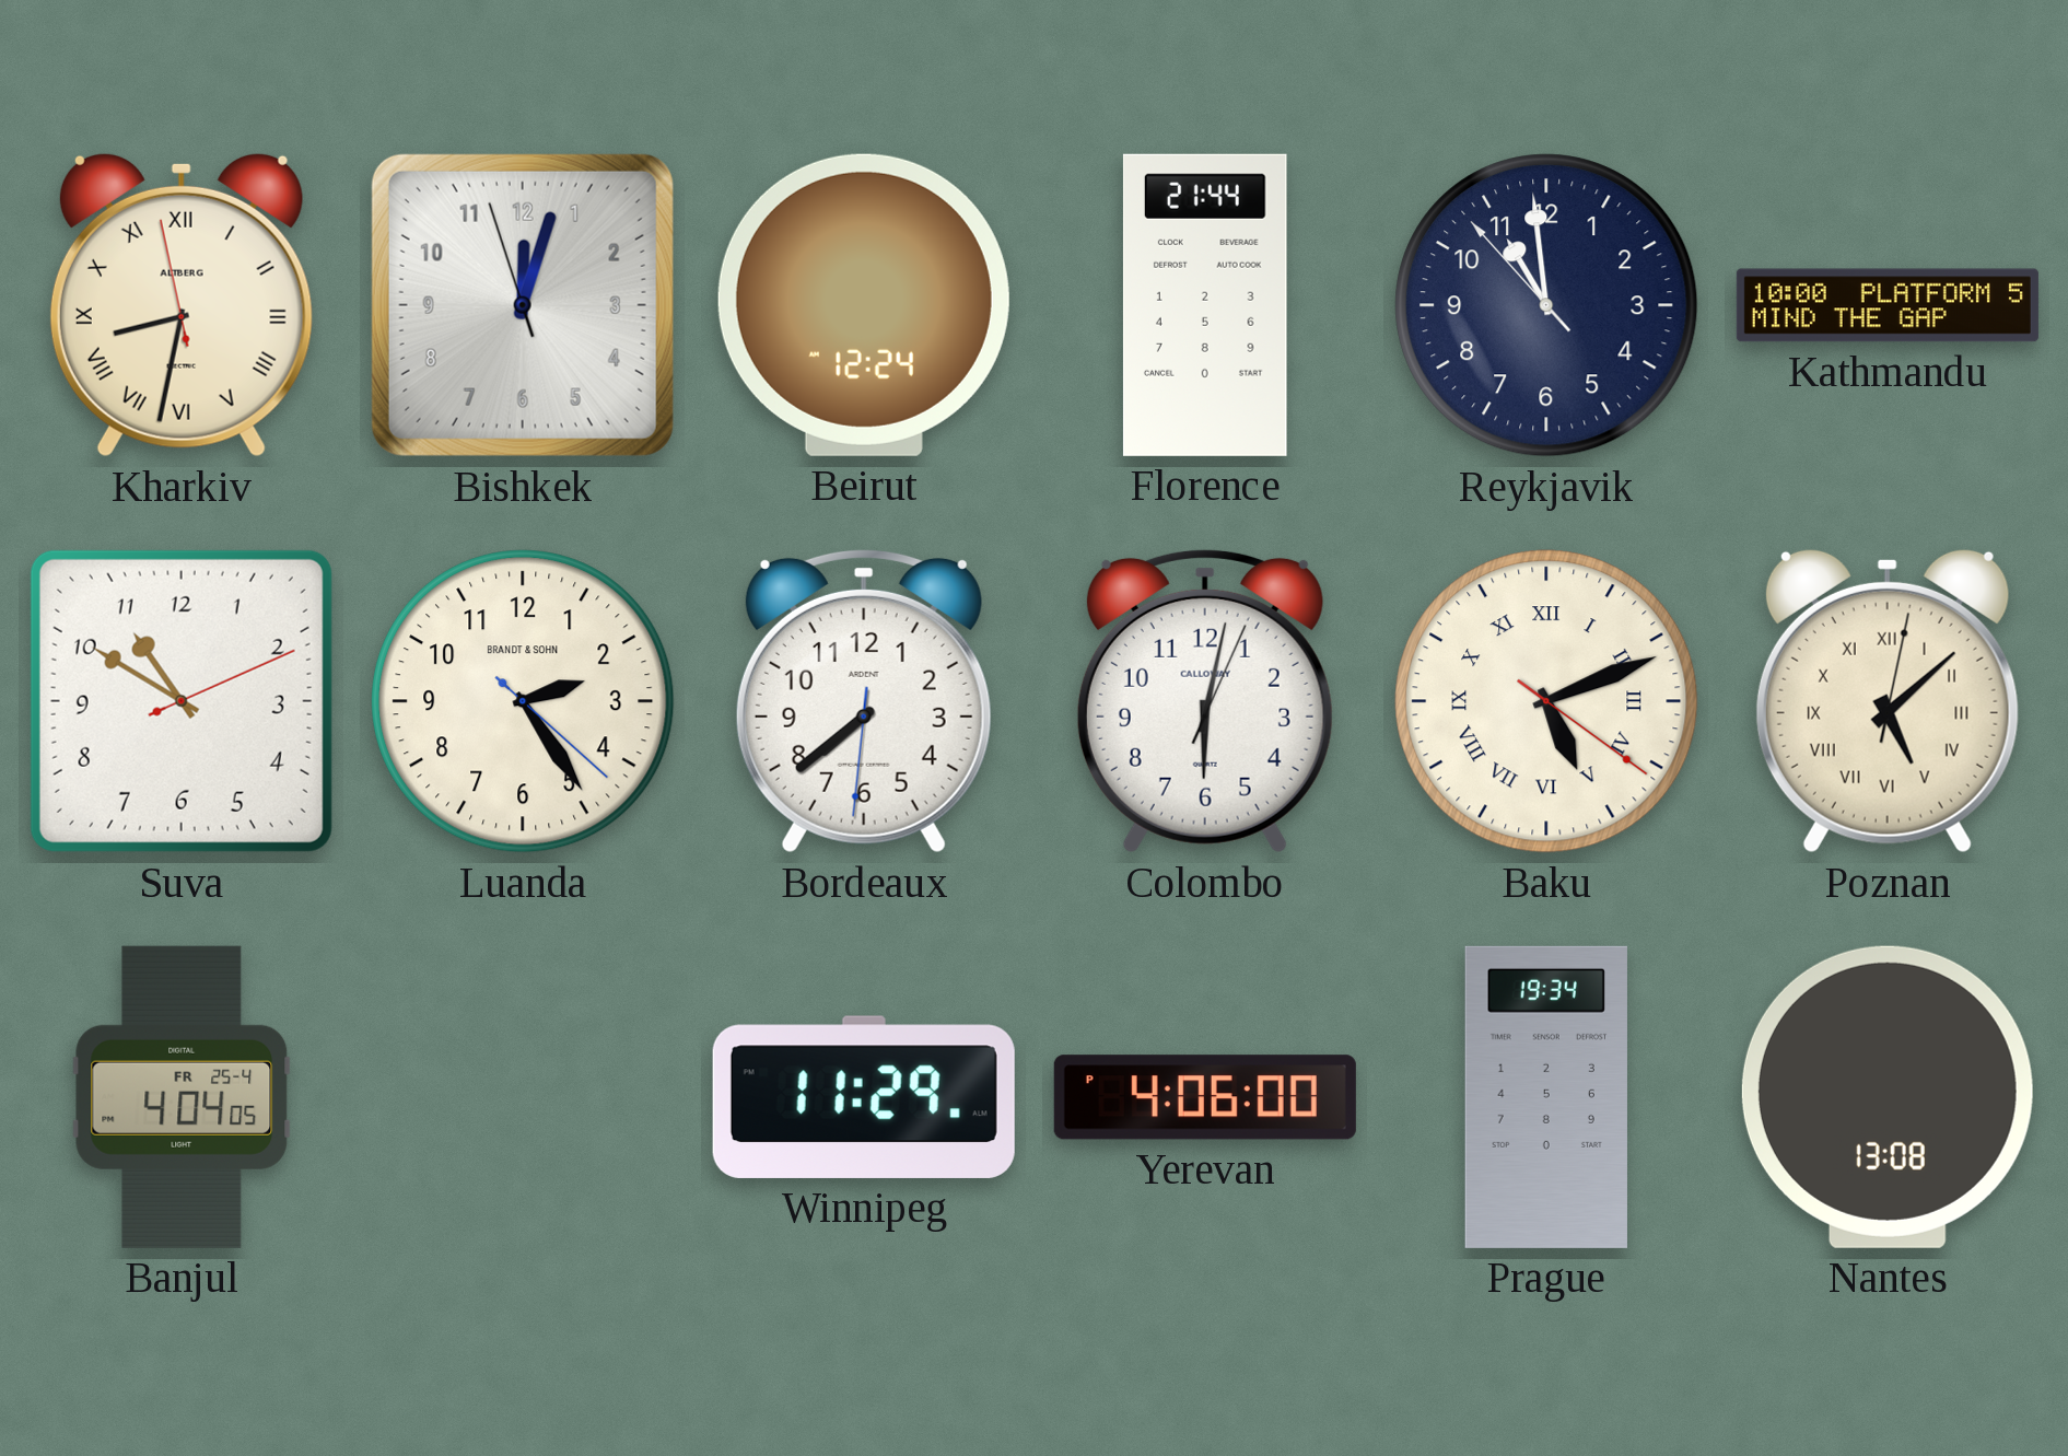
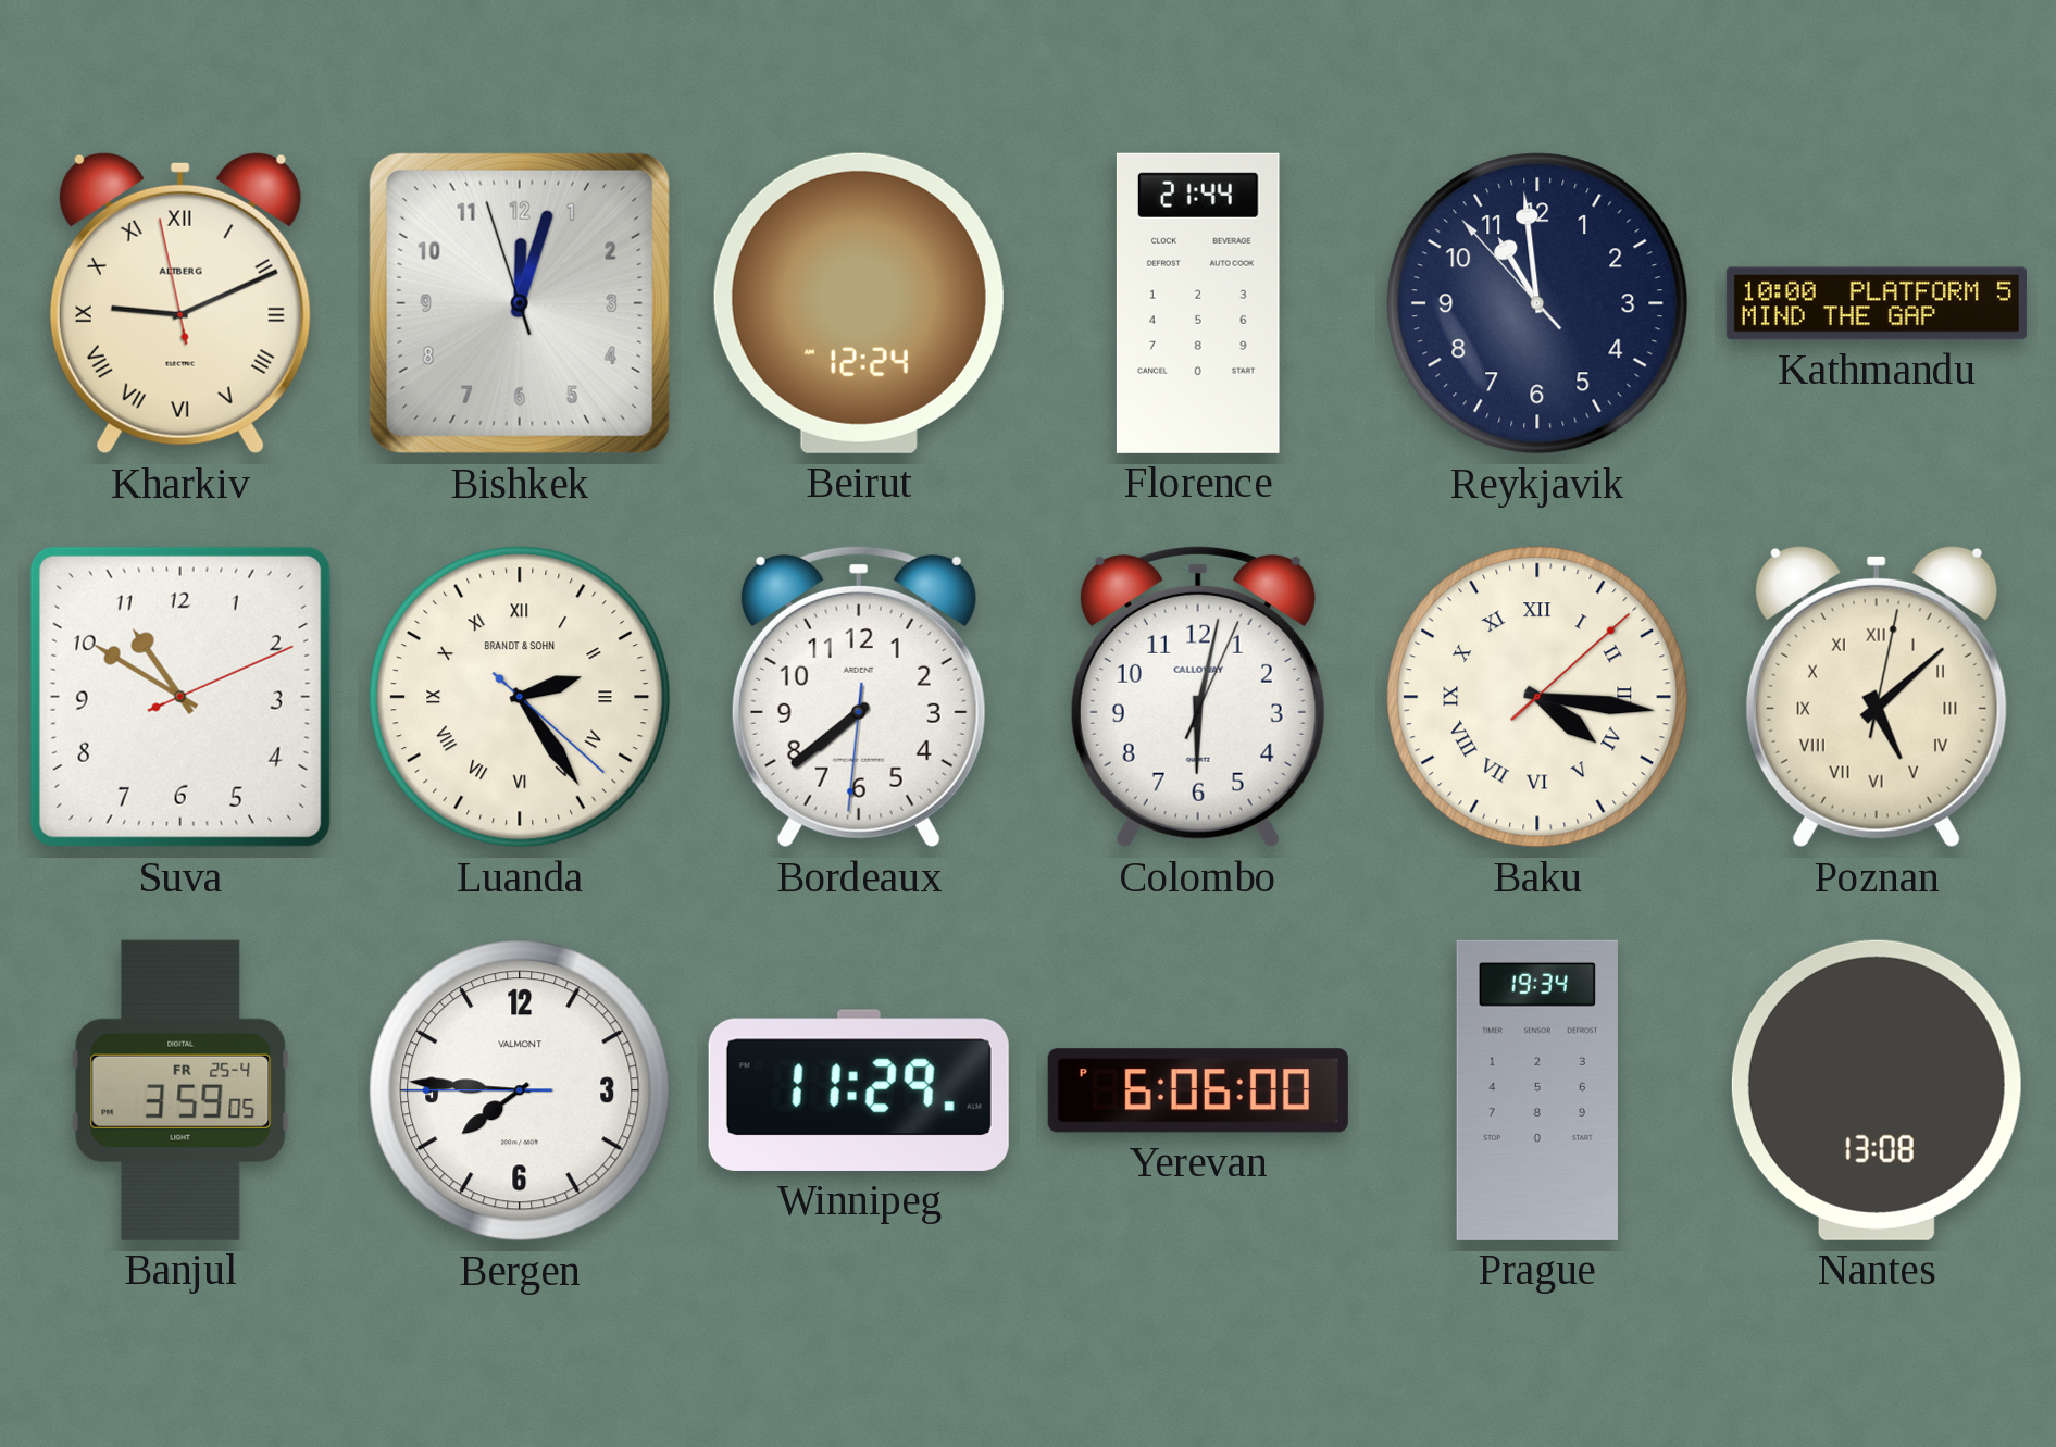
Kharkiv: 8:31 -> 9:10
Luanda numerals: Arabic -> Roman
Baku: 5:11 -> 4:16
Banjul: 4:04 -> 3:59
Bergen: none -> 7:45
Yerevan: 4:06 -> 6:06
